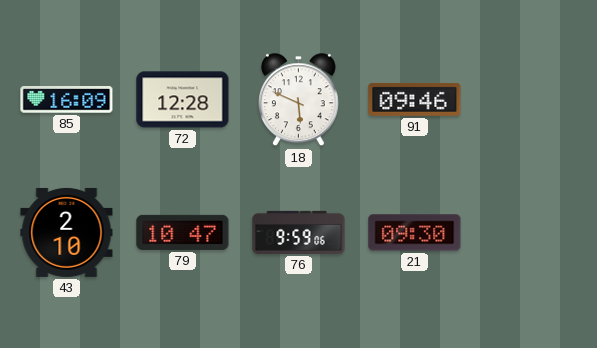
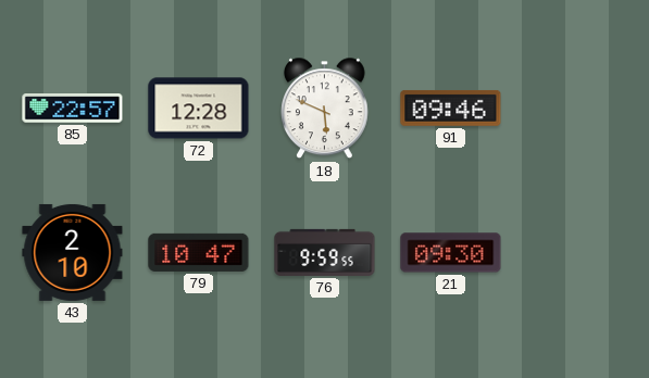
85: 16:09 -> 22:57
76: 9:59:06 -> 9:59:55
